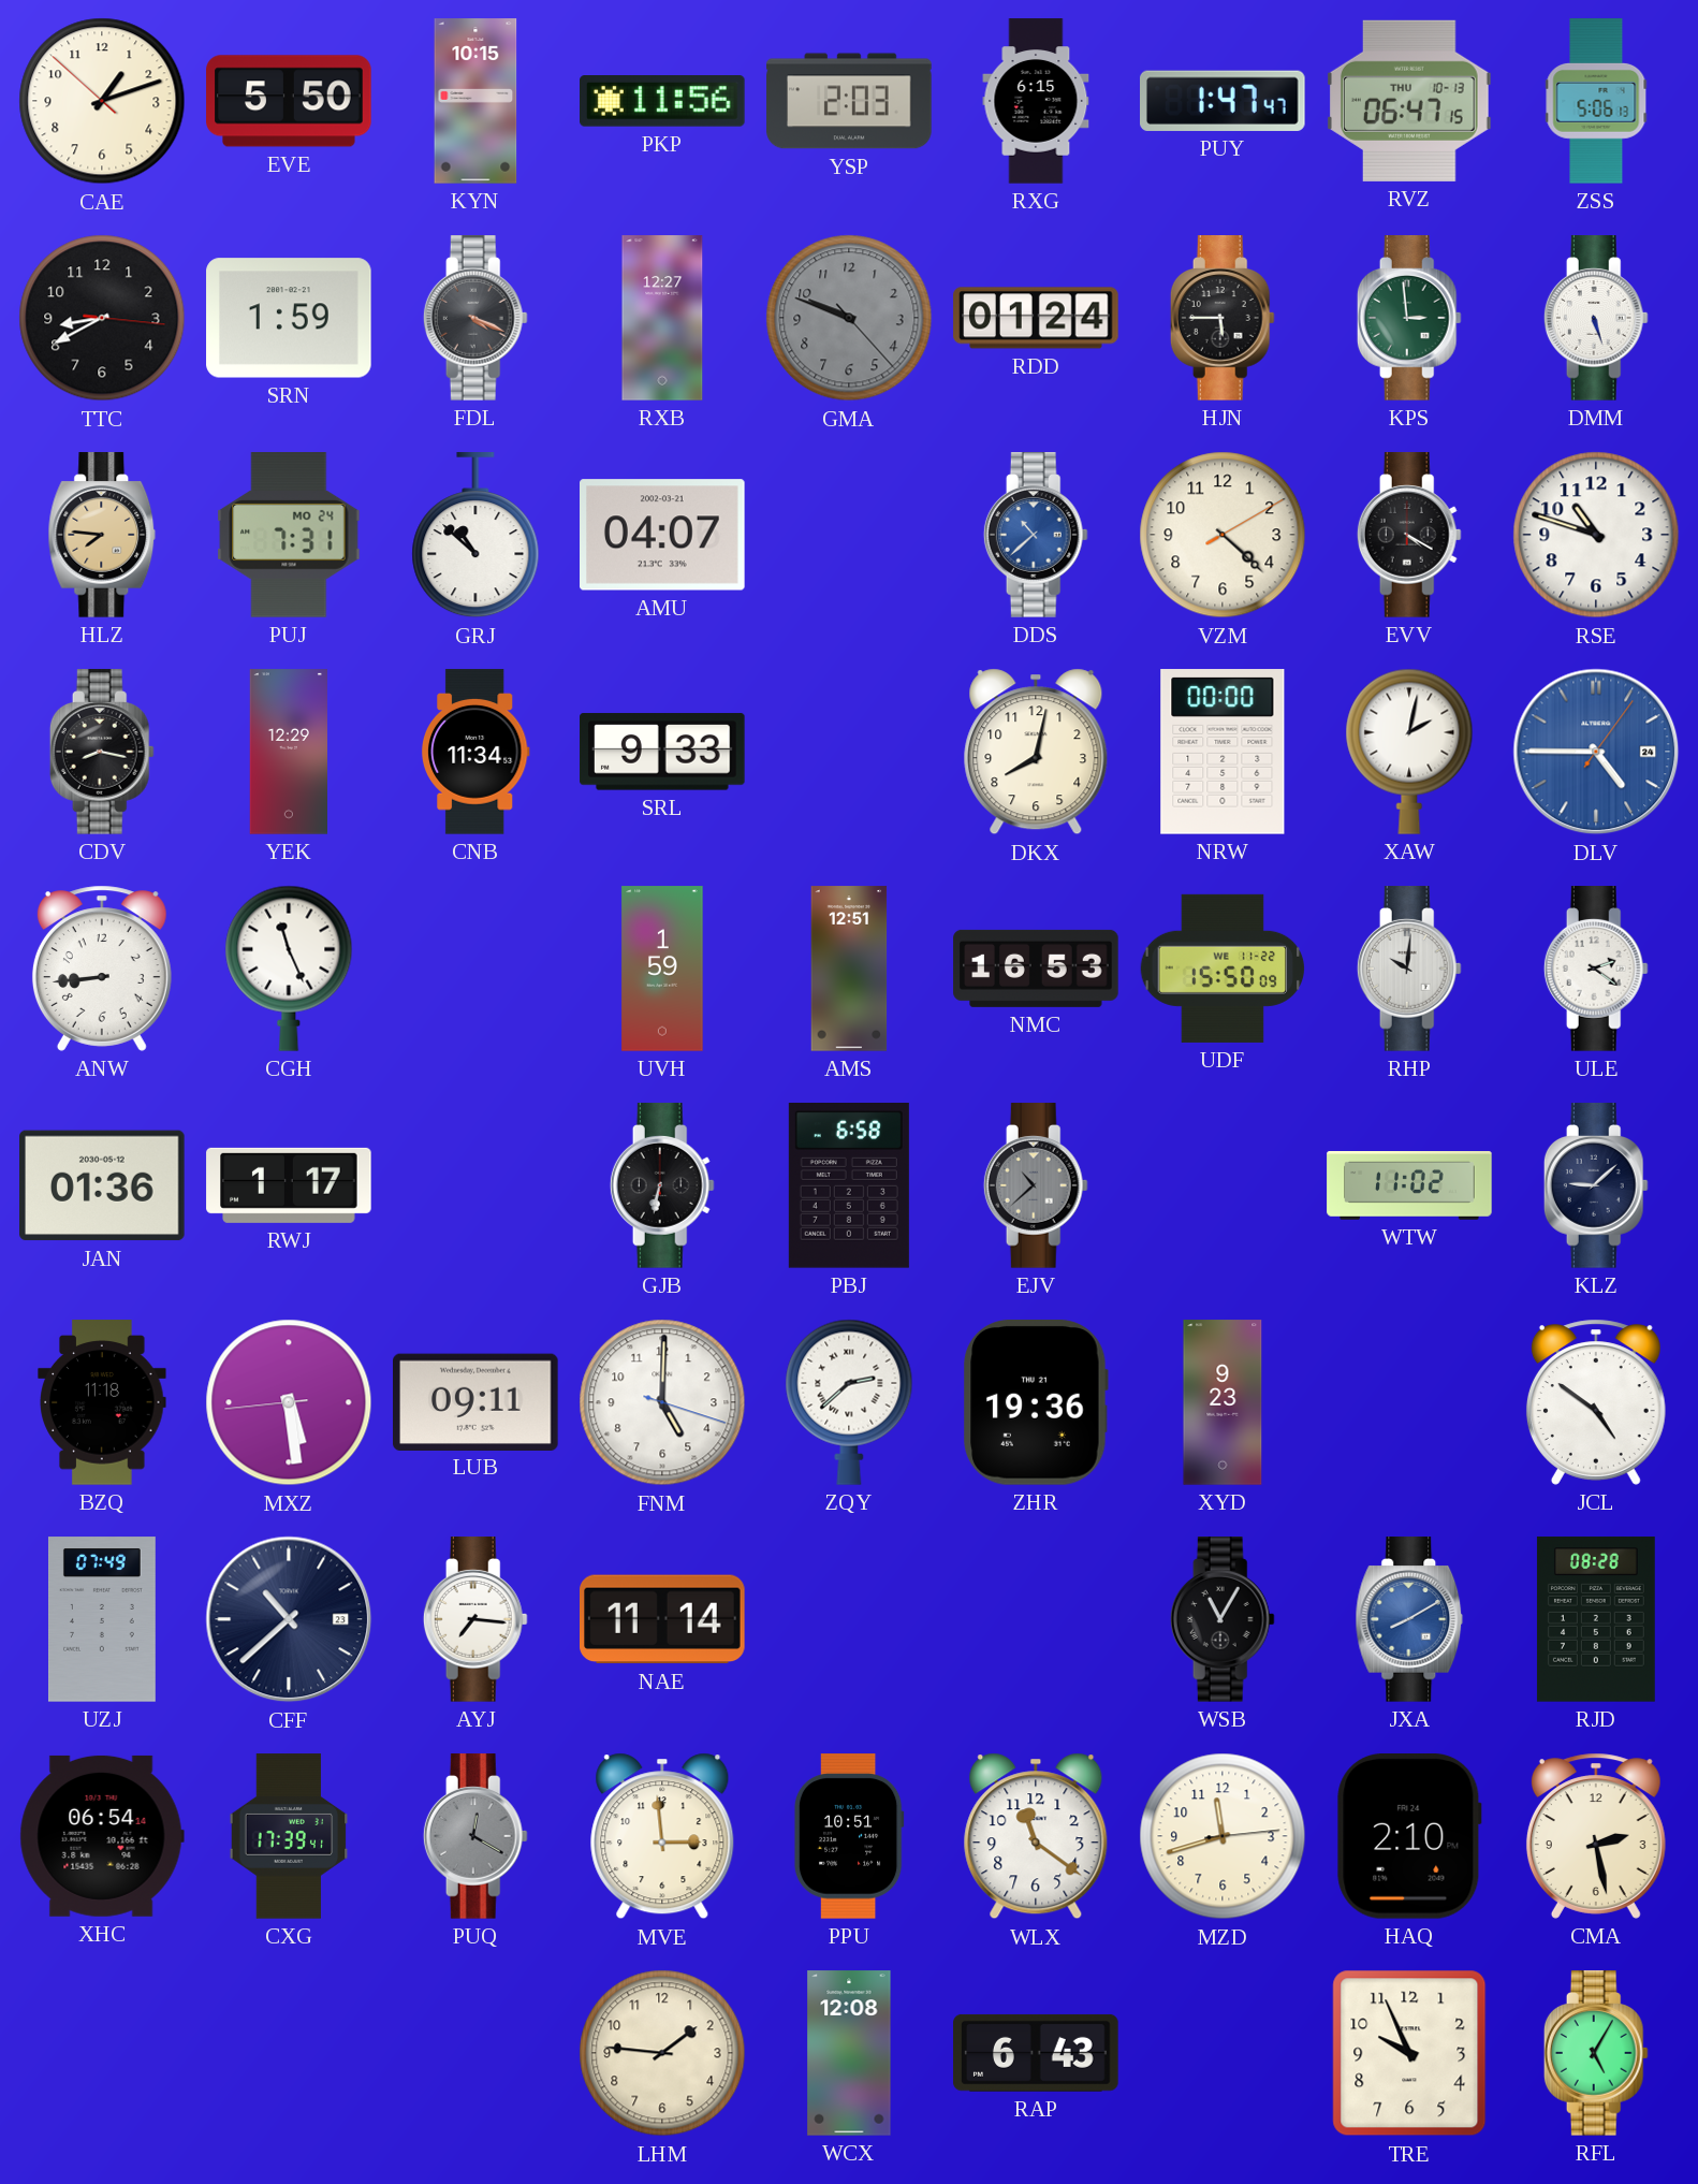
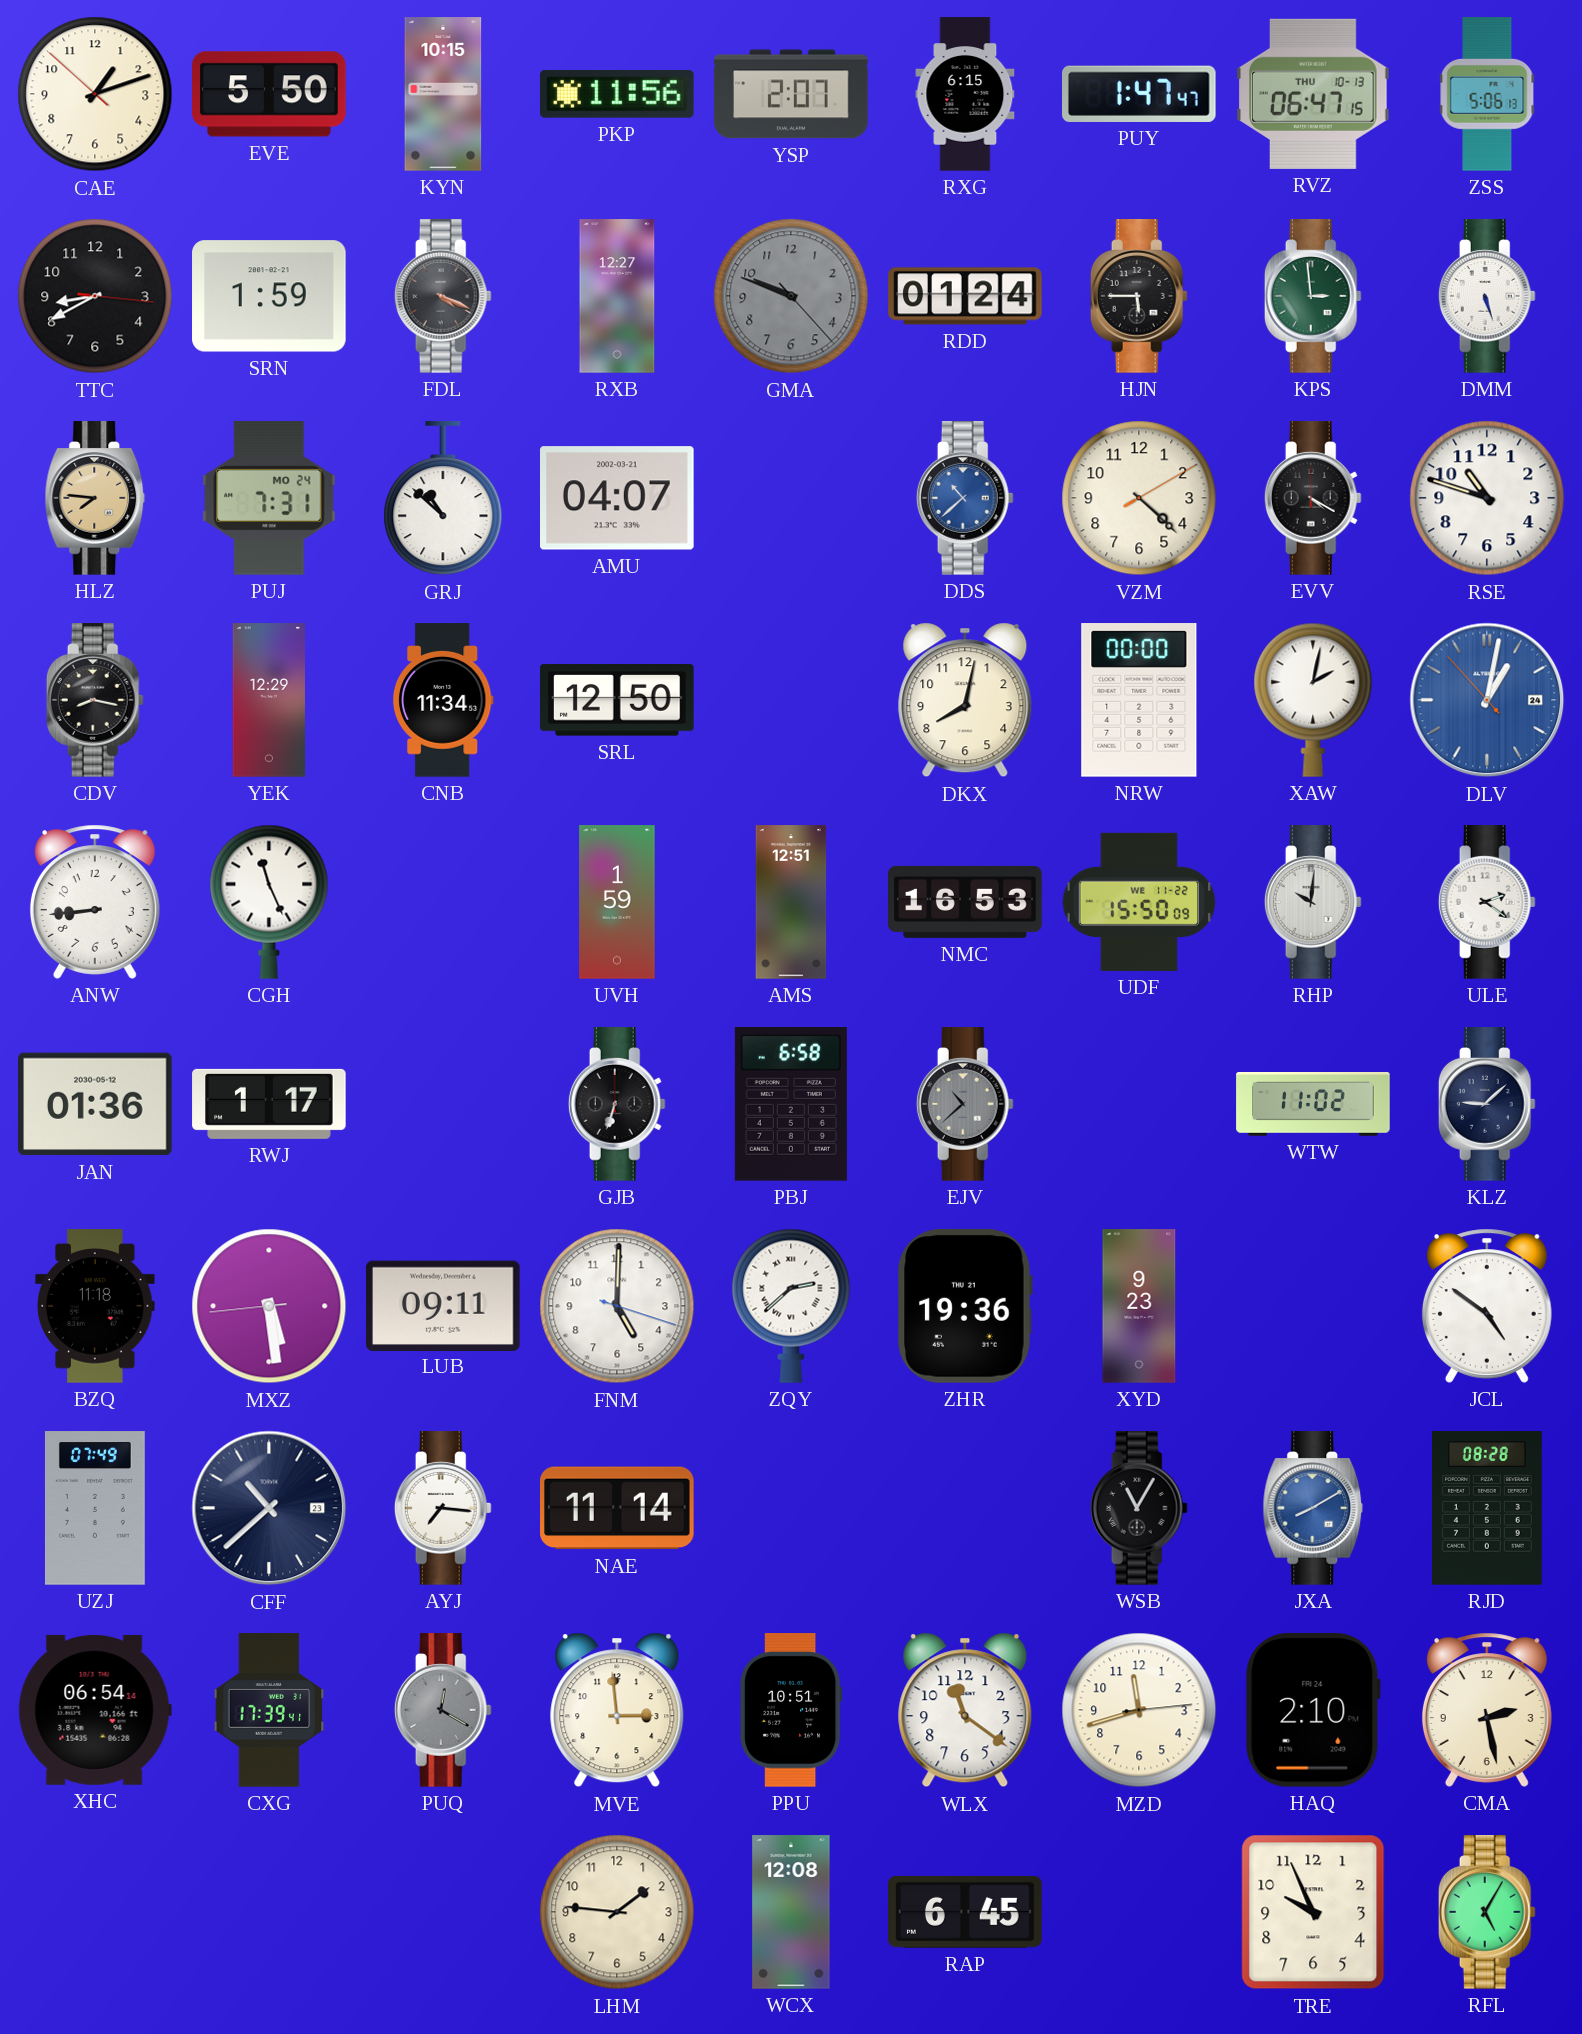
YSP: 2:03 -> 2:07
SRL: 9:33 -> 12:50
DLV: 4:45 -> 1:01
GJB: 6:32 -> 6:33
RAP: 6:43 -> 6:45
